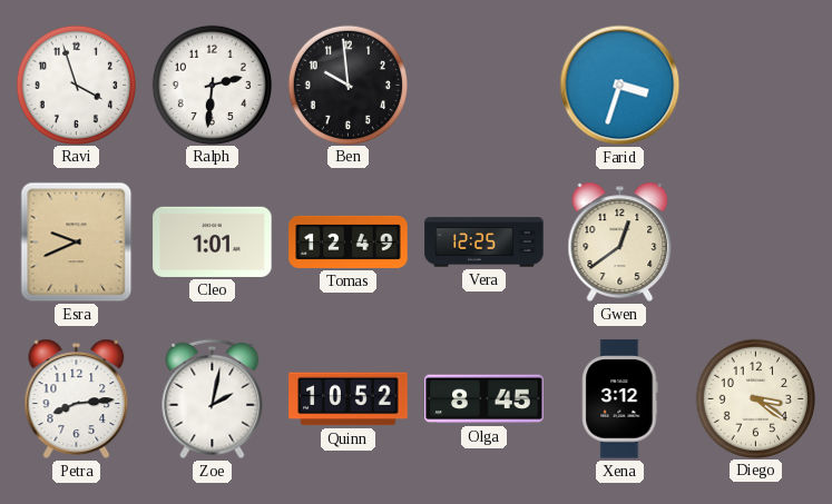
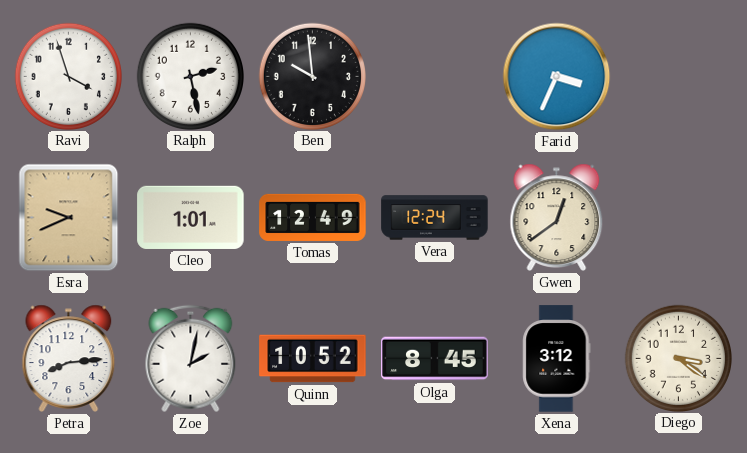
Ralph: 2:31 -> 2:28
Farid: 3:33 -> 3:34
Vera: 12:25 -> 12:24
